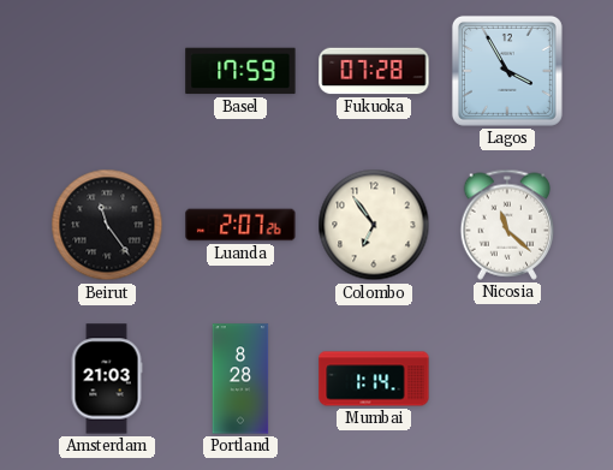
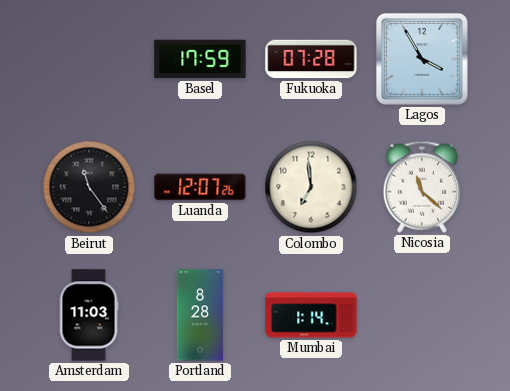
Luanda: 2:07 -> 12:07
Colombo: 6:54 -> 6:59
Amsterdam: 21:03 -> 11:03
